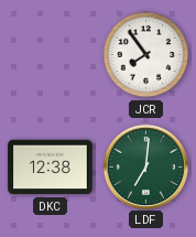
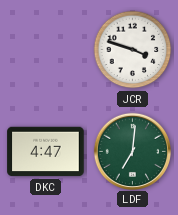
JCR: 7:54 -> 3:48
DKC: 12:38 -> 4:47
